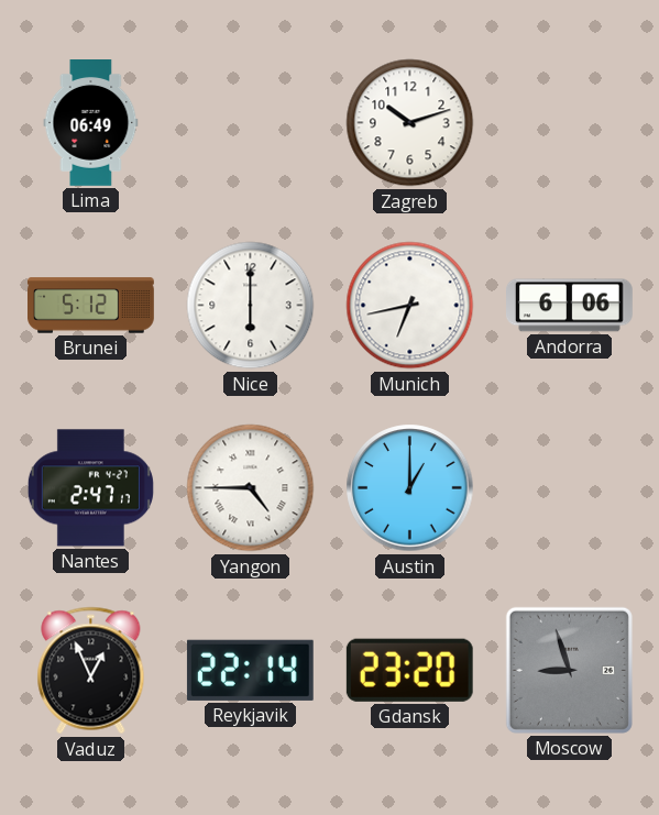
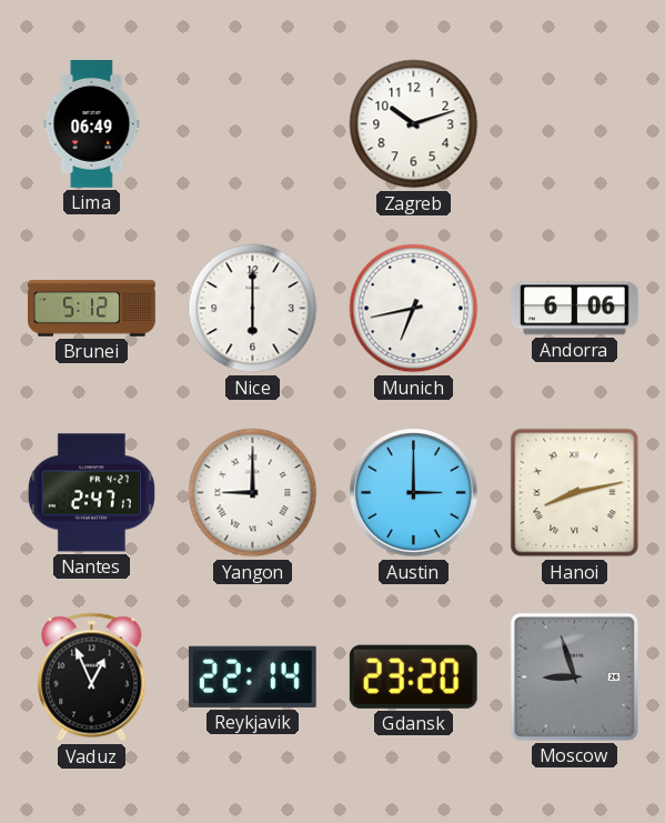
Yangon: 4:45 -> 9:00
Austin: 1:00 -> 3:00
Hanoi: none -> 8:13
